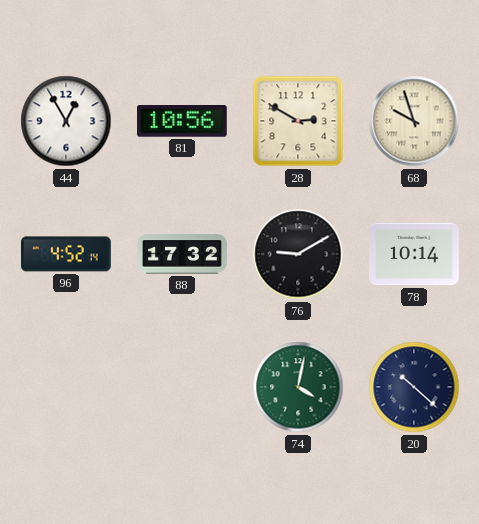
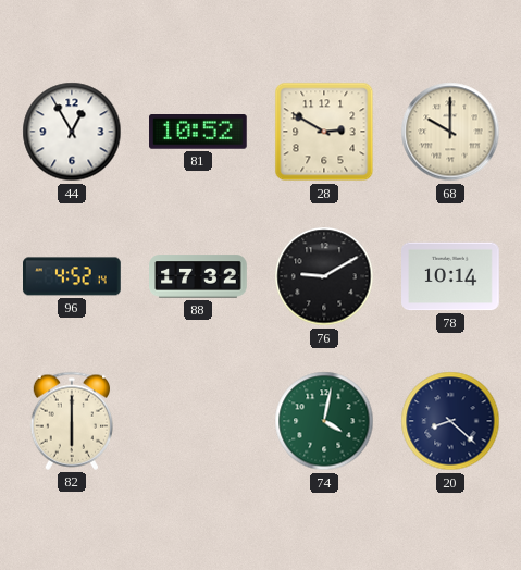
81: 10:56 -> 10:52
68: 9:57 -> 10:00
82: none -> 6:00
20: 10:22 -> 8:22
